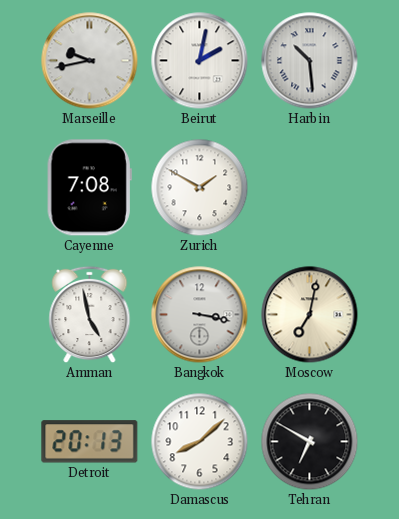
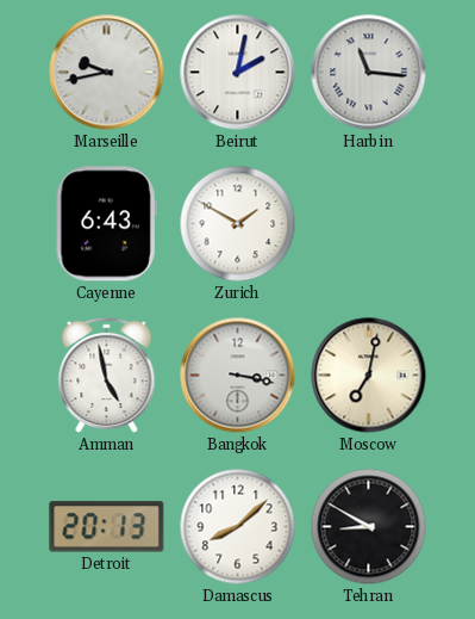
Harbin: 10:29 -> 11:16
Cayenne: 7:08 -> 6:43
Tehran: 6:50 -> 8:50
